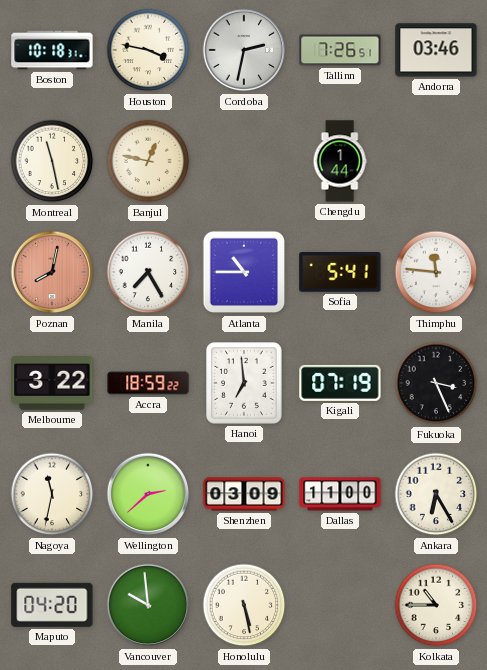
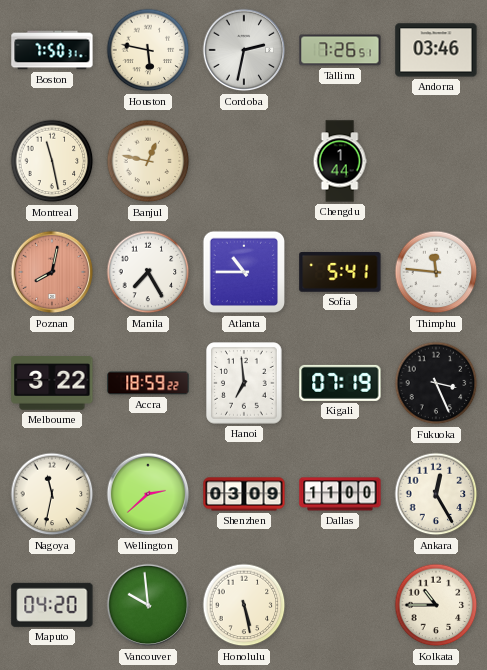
Boston: 10:18 -> 7:50
Houston: 3:47 -> 5:47
Ankara: 6:25 -> 12:25
